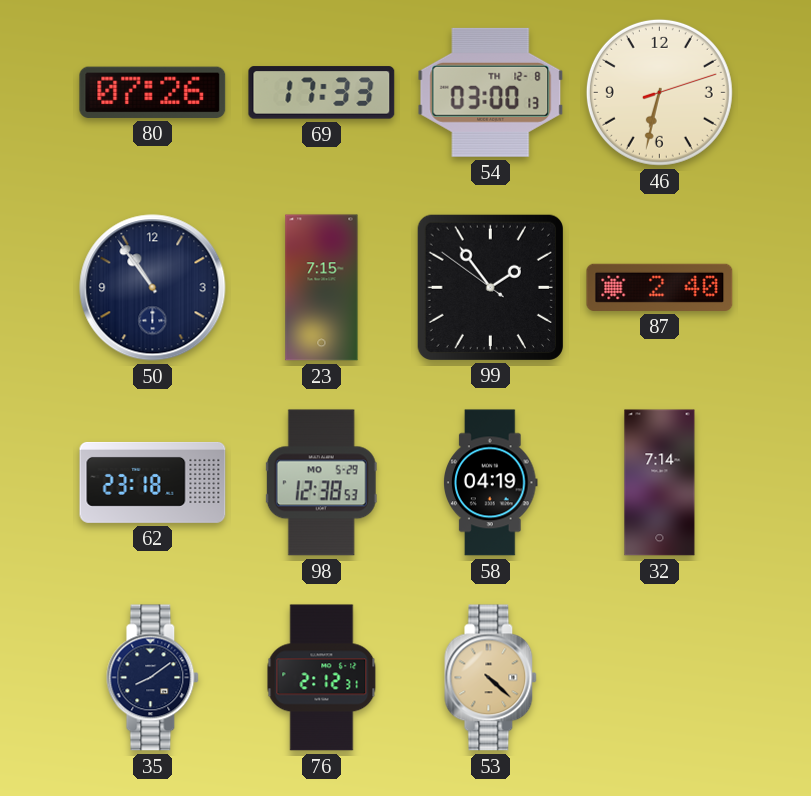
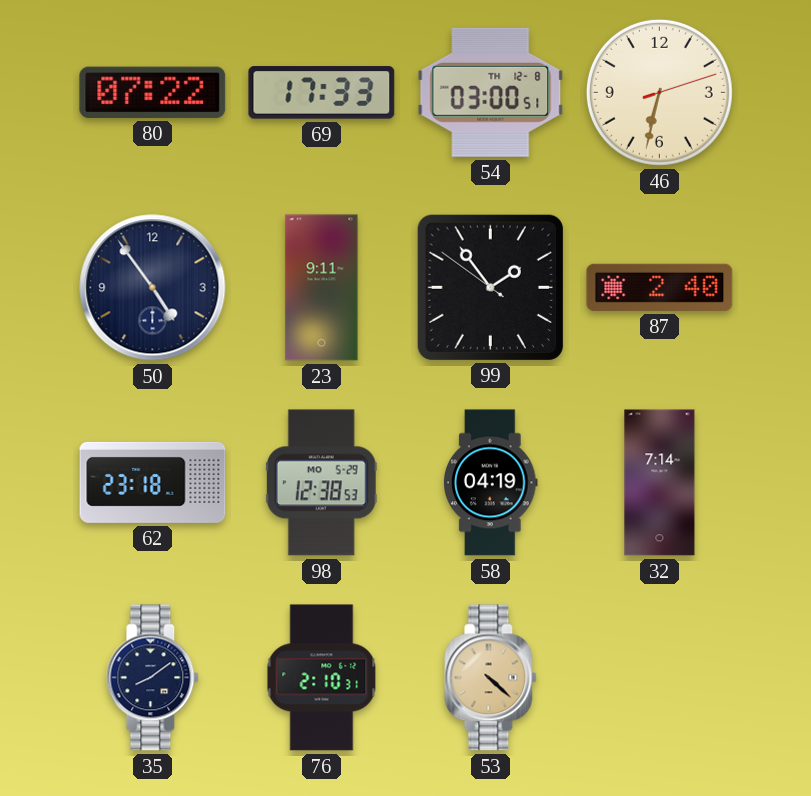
80: 07:26 -> 07:22
54: 03:00:13 -> 03:00:51
50: 10:54 -> 4:54
23: 7:15 -> 9:11
76: 2:12 -> 2:10
